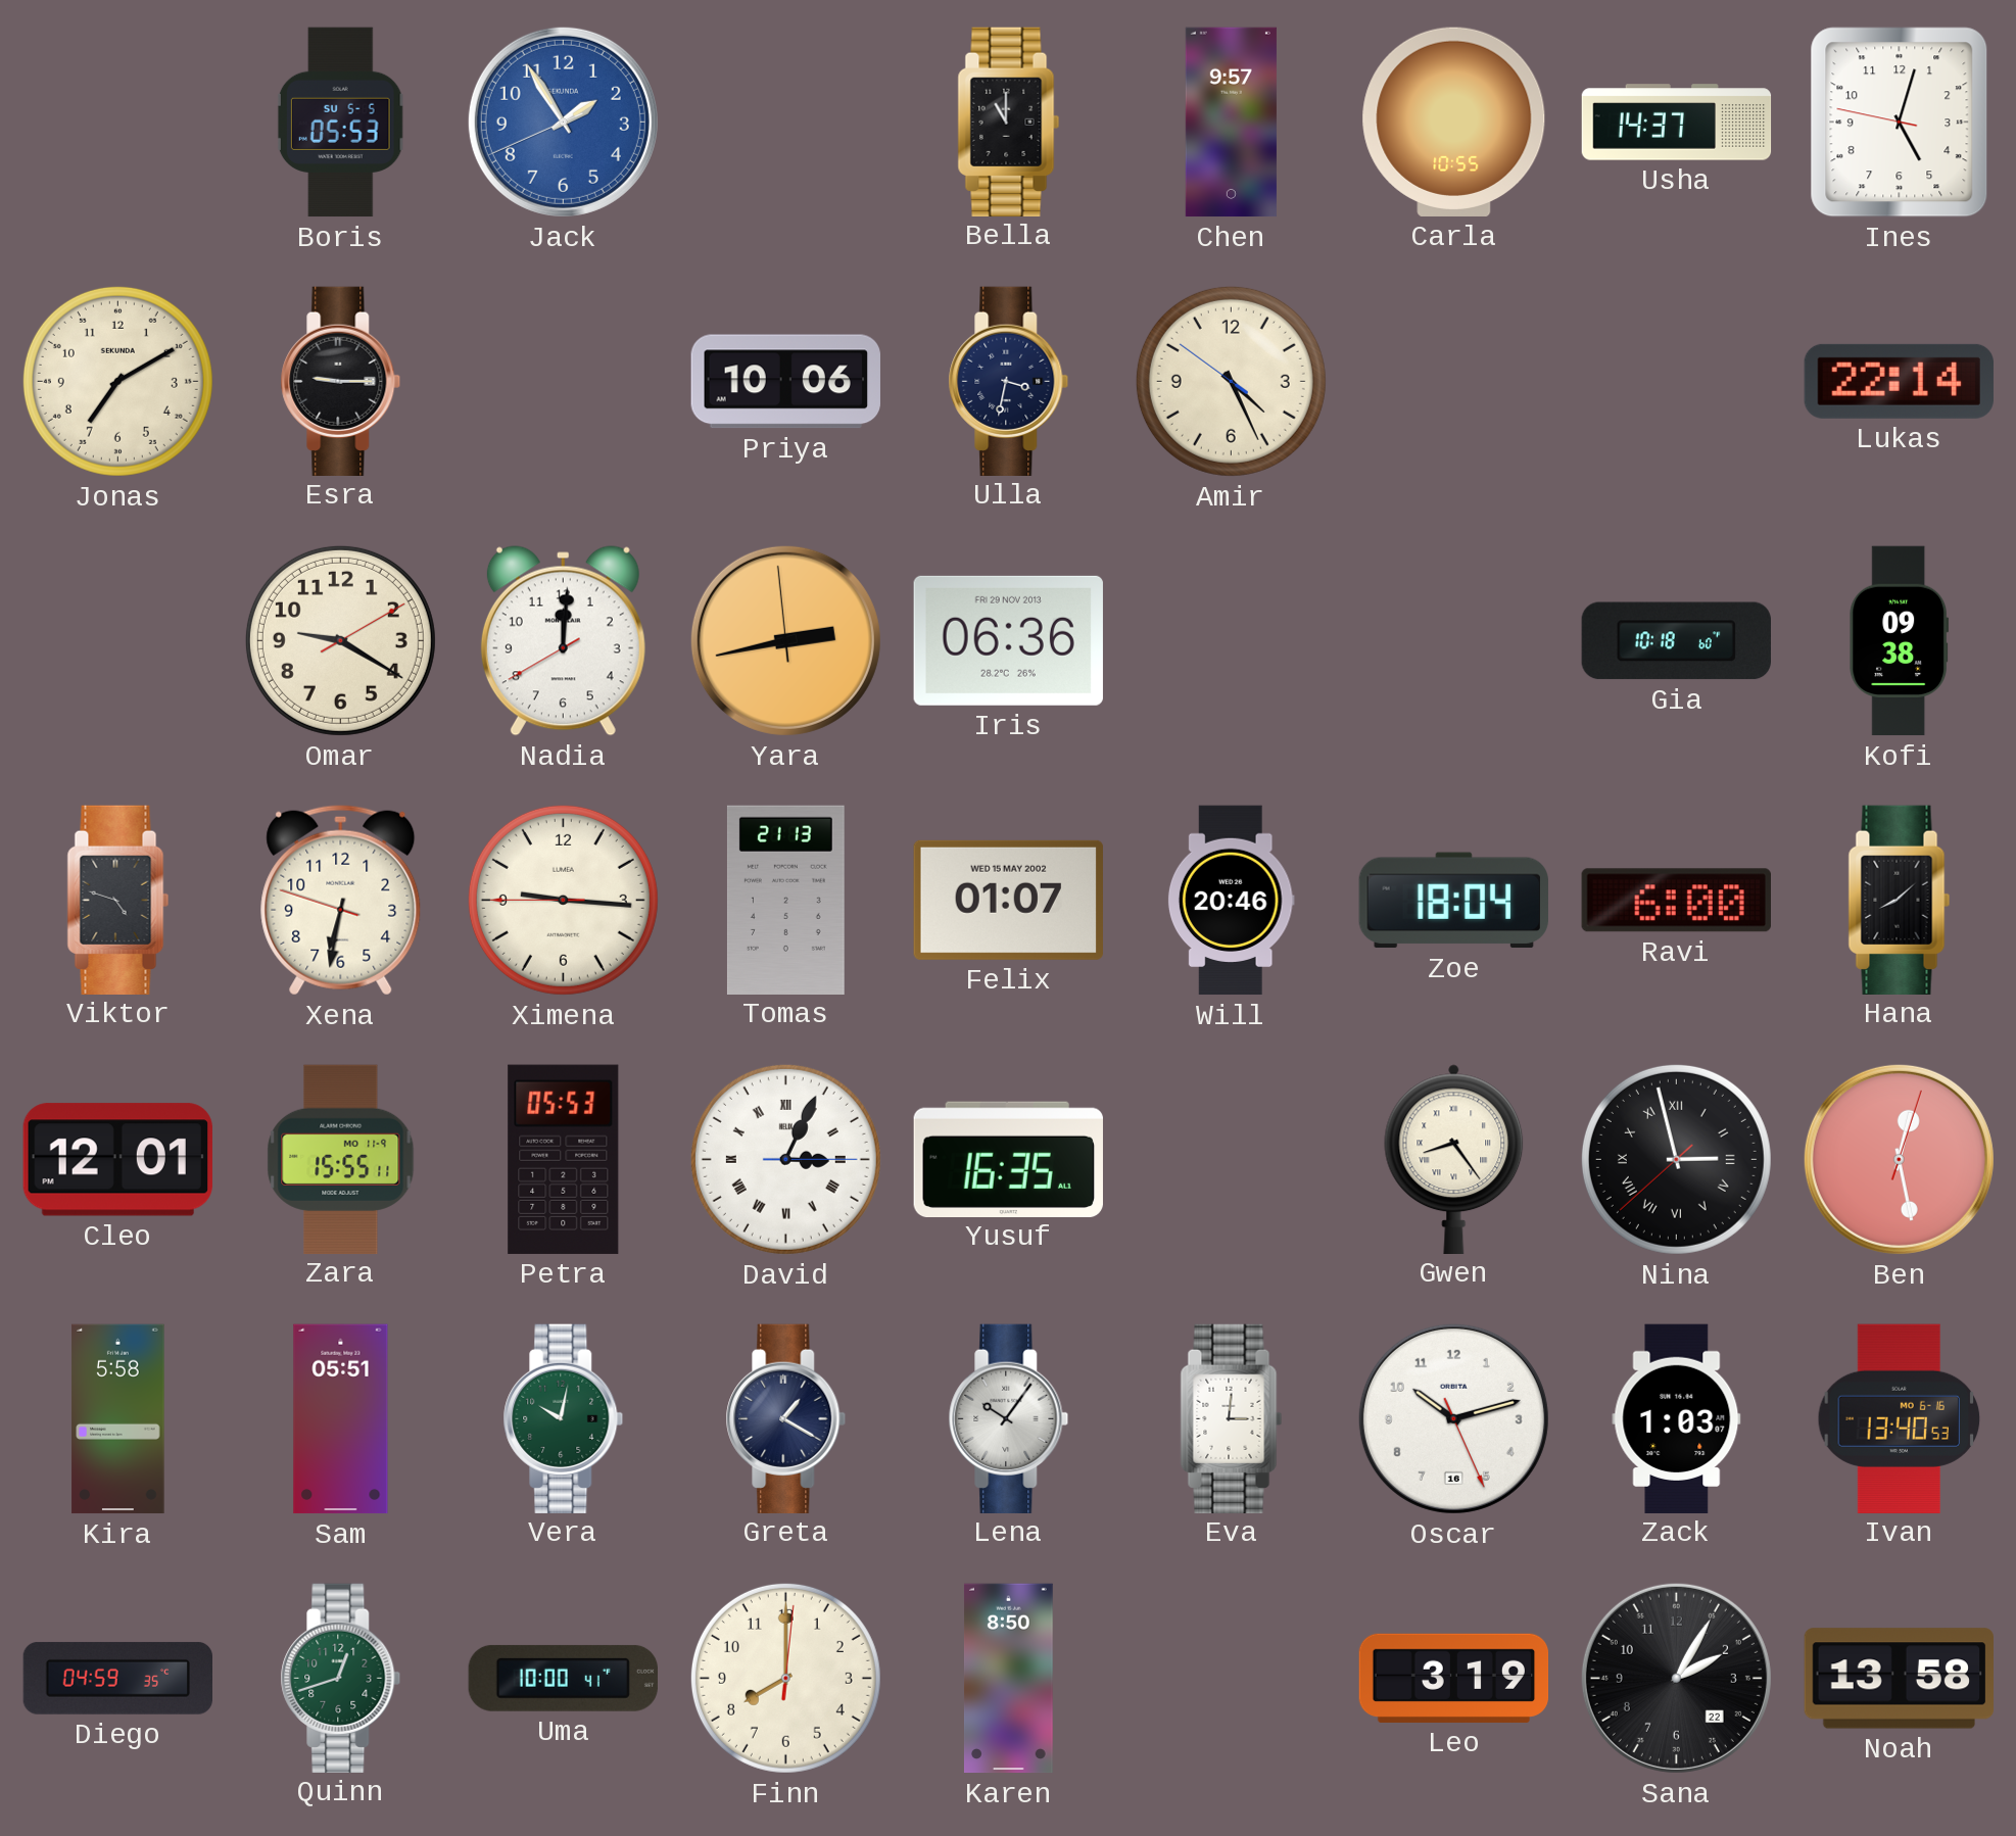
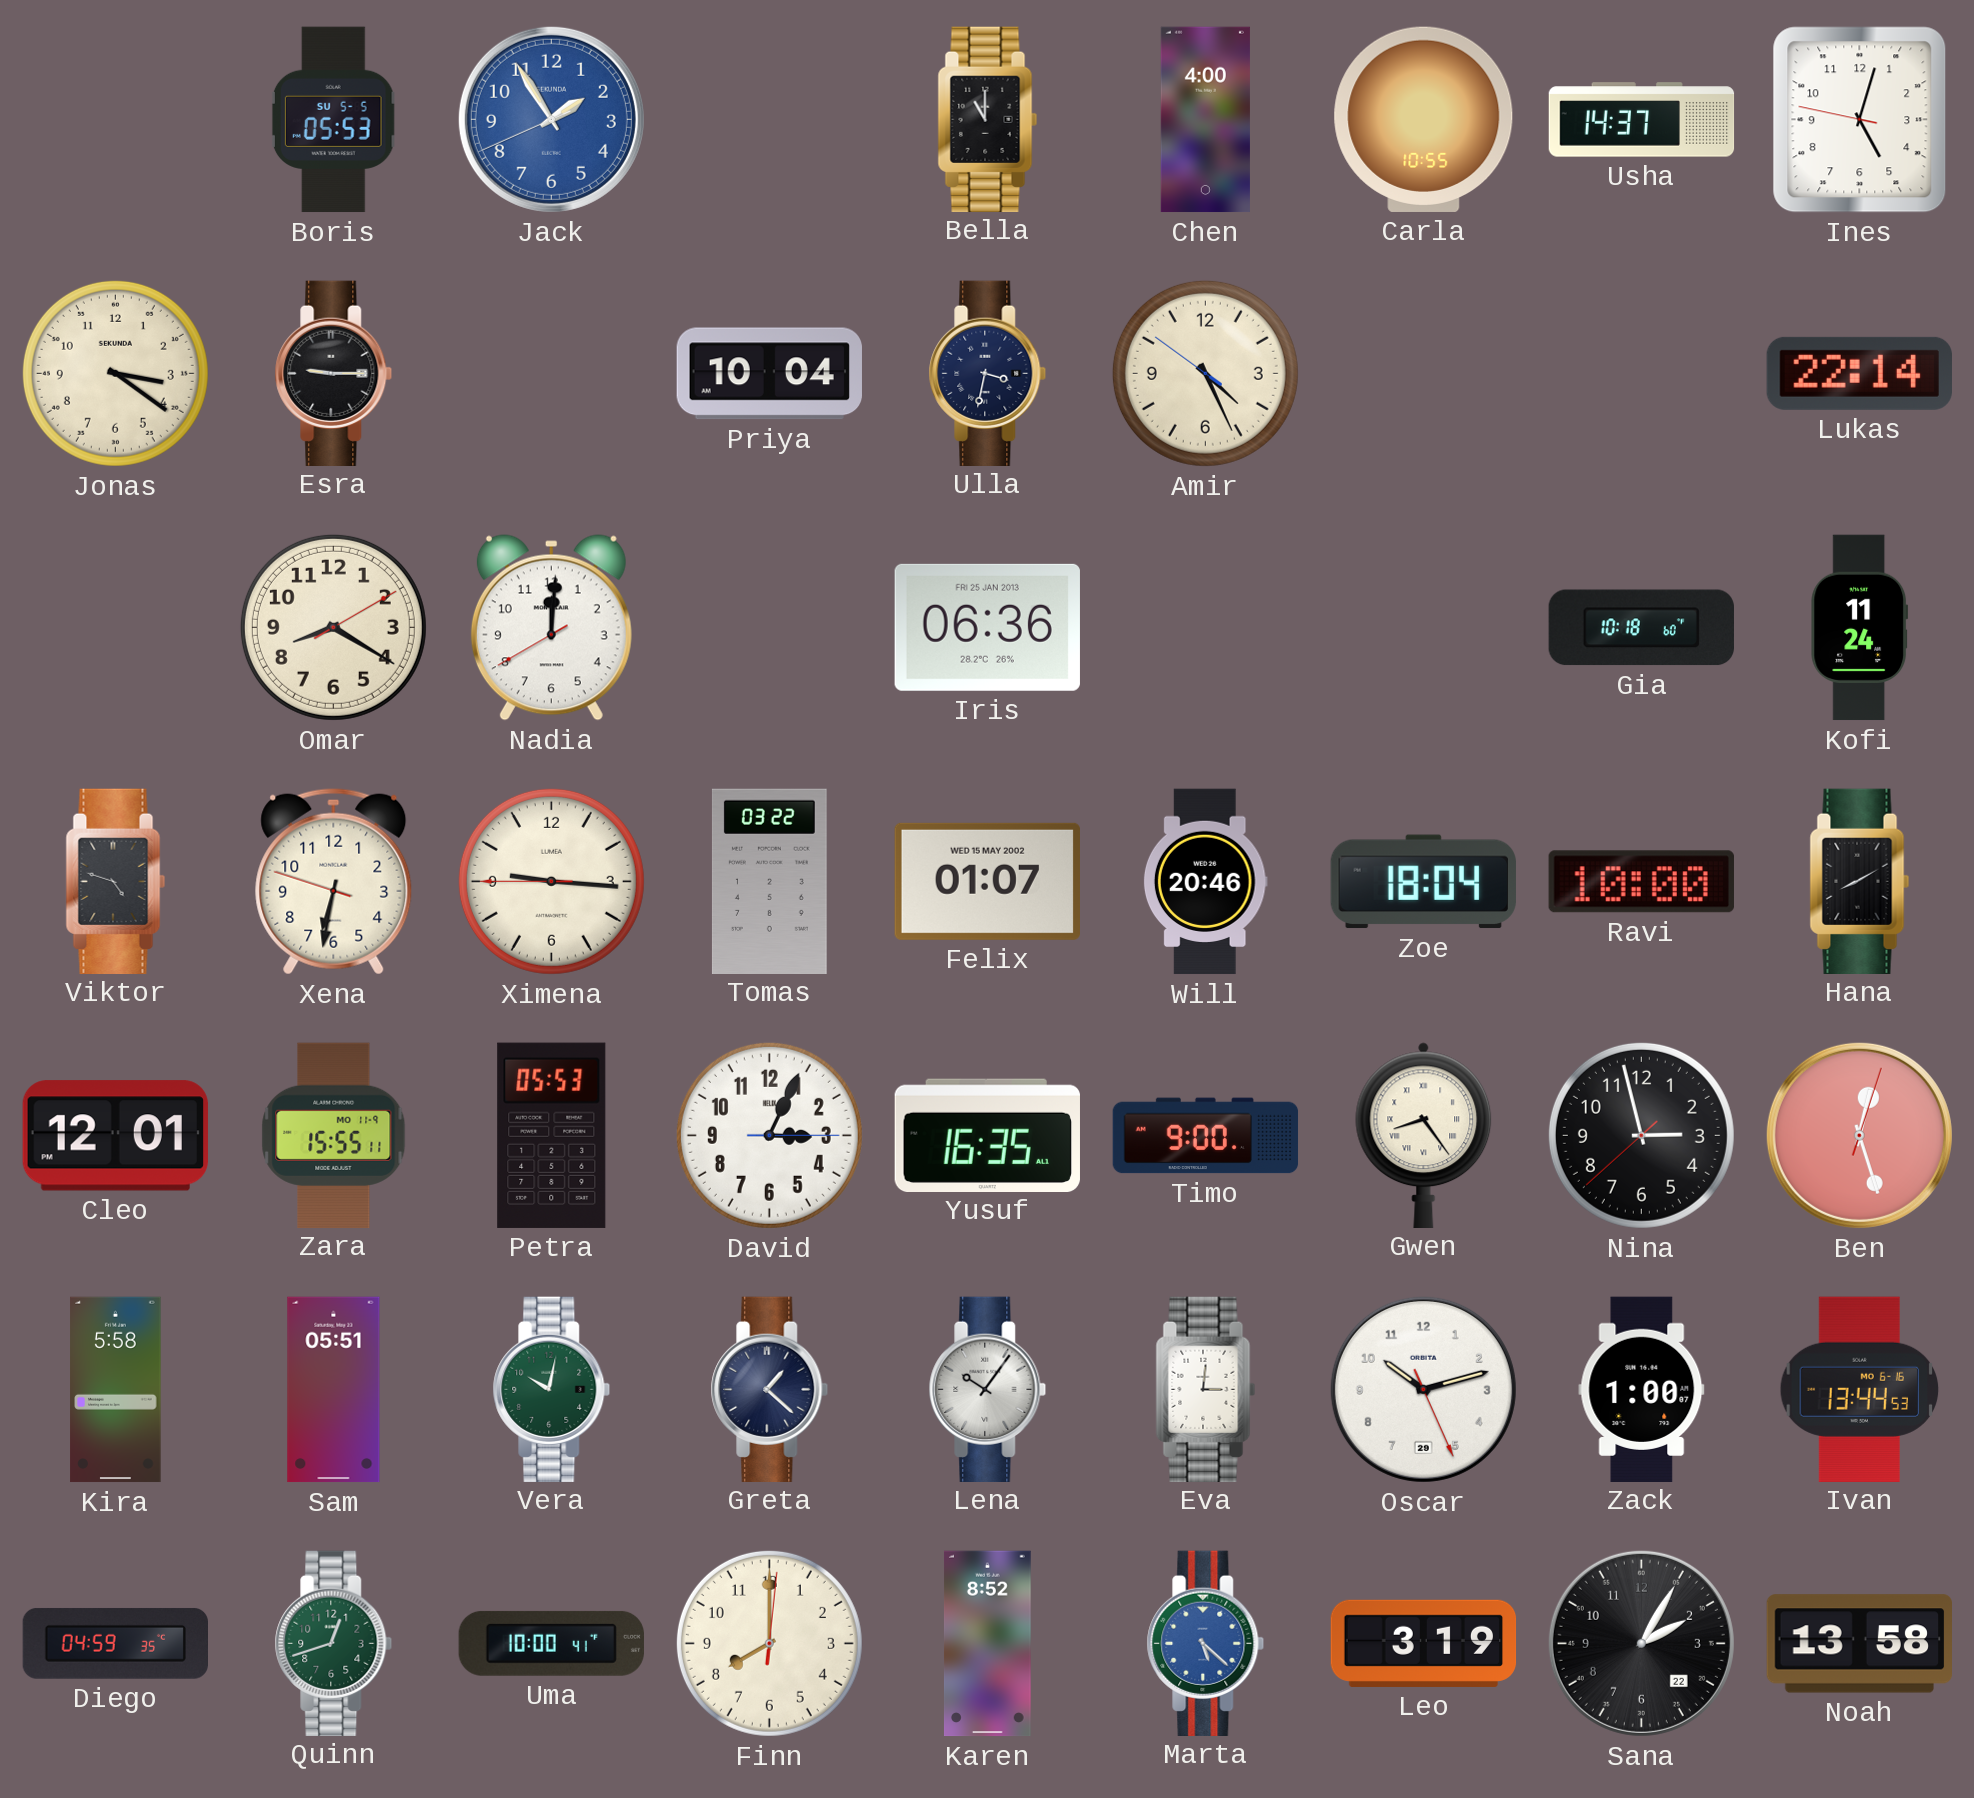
Chen: 9:57 -> 4:00
Jonas: 7:10 -> 3:21
Priya: 10:06 -> 10:04
Omar: 9:20 -> 8:20
Yara: 2:42 -> none
Iris date: FRI 29 NOV 2013 -> FRI 25 JAN 2013
Kofi: 09:38 -> 11:24
Tomas: 21:13 -> 03:22
Ravi: 6:00 -> 10:00
Hana: 8:08 -> 8:10
David numerals: Roman -> Arabic
Timo: none -> 9:00
Nina numerals: Roman -> Arabic
Ben: 12:28 -> 12:27
Greta: 1:20 -> 1:22
Oscar date: 16 -> 29
Zack: 1:03 -> 1:00
Ivan: 13:40 -> 13:44
Karen: 8:50 -> 8:52
Marta: none -> 5:22
